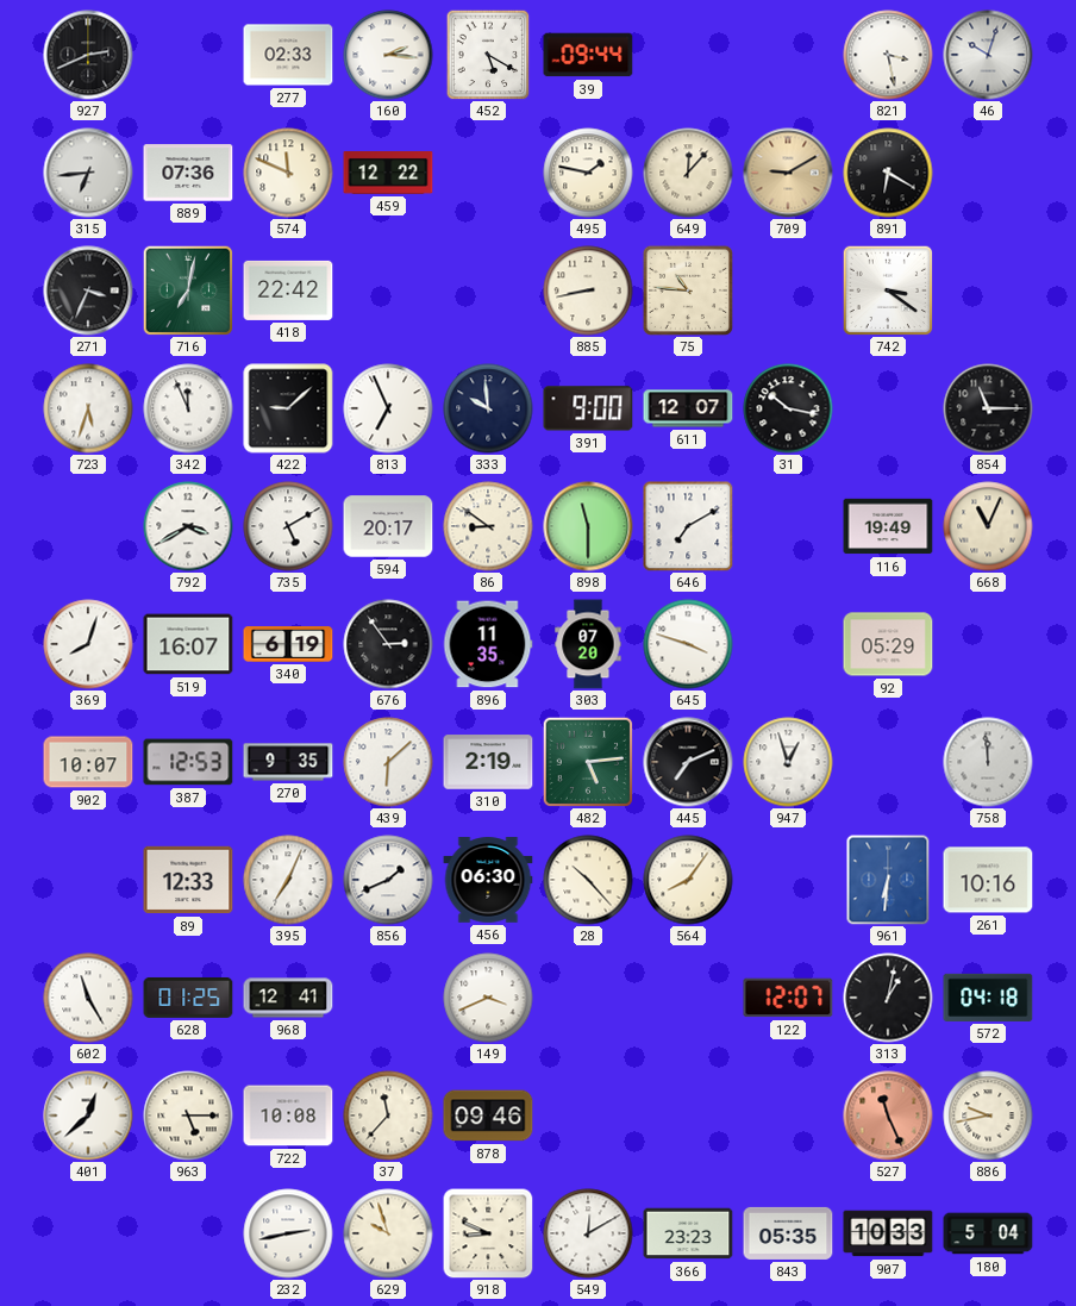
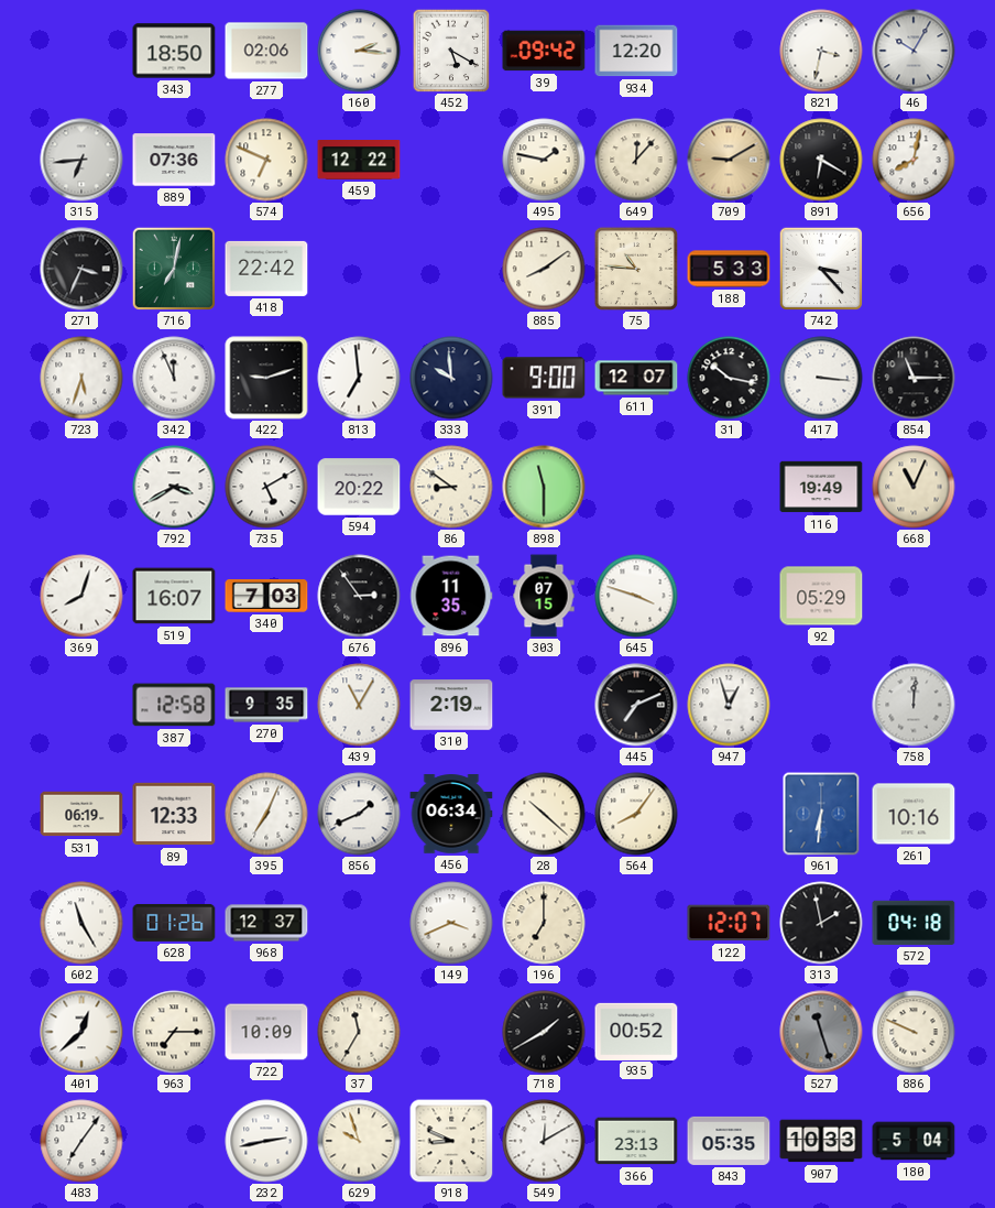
927: 2:41 -> none
343: none -> 18:50
277: 02:33 -> 02:06
39: 09:44 -> 09:42
934: none -> 12:20
821: 3:28 -> 3:32
46: 10:03 -> 10:05
574: 11:49 -> 6:49
656: none -> 8:02
885: 8:43 -> 8:09
188: none -> 5:33
742: 3:21 -> 3:23
422: 9:08 -> 9:12
813: 6:56 -> 6:59
417: none -> 3:16
594: 20:17 -> 20:22
646: 7:10 -> none
340: 6:19 -> 7:03
303: 07:20 -> 07:15
902: 10:07 -> none
387: 12:53 -> 12:58
439: 6:08 -> 11:05
482: 5:14 -> none
758: 11:59 -> 12:01
531: none -> 06:19
456: 06:30 -> 06:34
28: 10:23 -> 10:22
628: 01:25 -> 01:26
968: 12:41 -> 12:37
196: none -> 7:00
313: 1:02 -> 1:58
963: 5:15 -> 7:15
722: 10:08 -> 10:09
37: 11:37 -> 11:35
878: 09:46 -> none
718: none -> 1:40
935: none -> 00:52
527: 11:26 -> 11:27
527 dial: salmon -> grey
886: 9:43 -> 9:49
483: none -> 7:06
366: 23:23 -> 23:13
